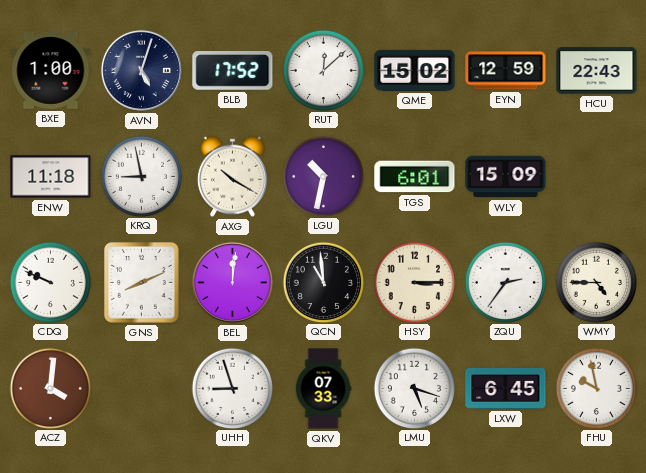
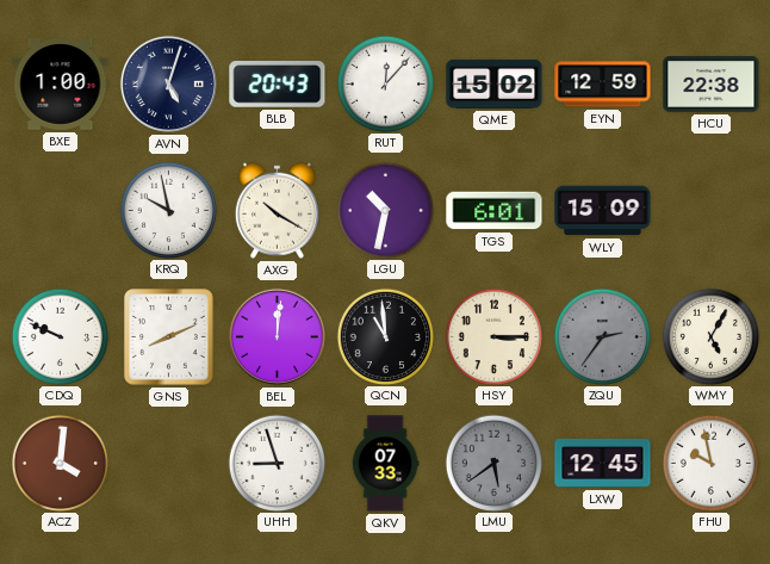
BLB: 17:52 -> 20:43
RUT: 12:08 -> 12:07
HCU: 22:43 -> 22:38
ENW: 11:18 -> none
KRQ: 8:58 -> 9:58
ZQU dial: white -> grey
WMY: 4:45 -> 5:05
LMU: 5:18 -> 5:39
LMU dial: white -> grey
LXW: 6:45 -> 12:45
